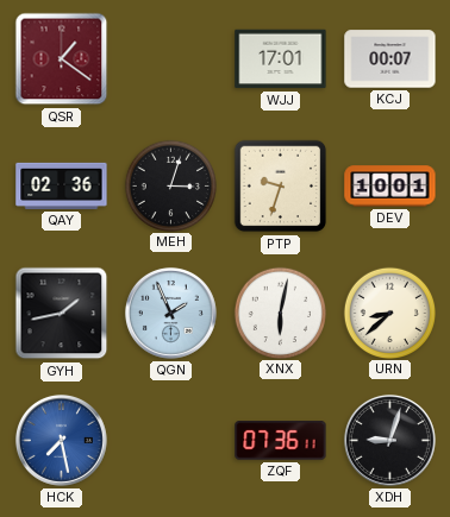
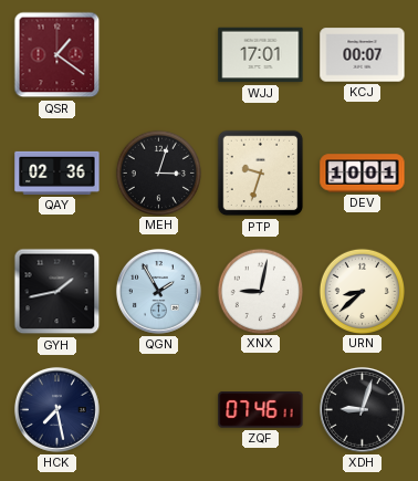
QGN: 1:56 -> 1:55
XNX: 6:02 -> 9:02
HCK dial: blue -> navy
ZQF: 07:36 -> 07:46
